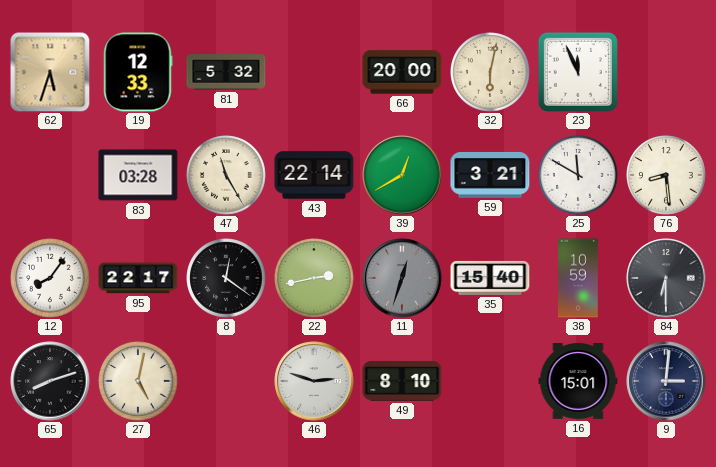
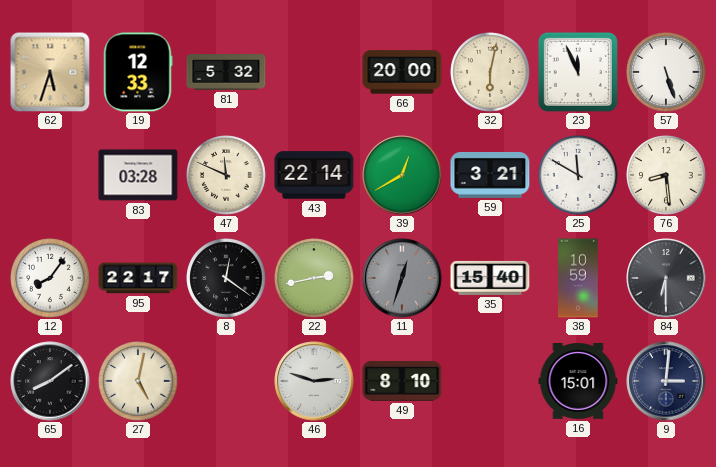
57: none -> 5:27
47: 11:25 -> 11:49
65: 8:12 -> 8:09
